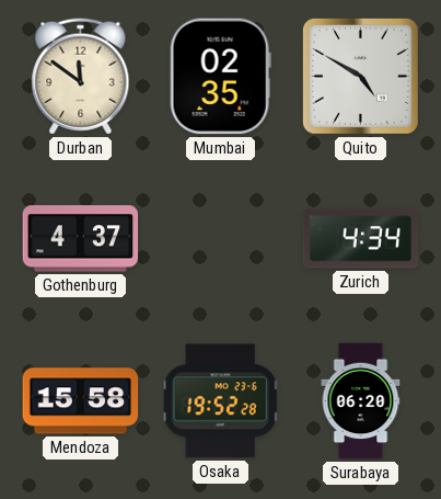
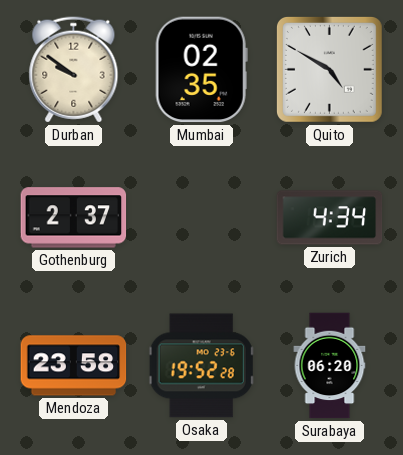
Durban: 11:51 -> 9:51
Gothenburg: 4:37 -> 2:37
Mendoza: 15:58 -> 23:58
